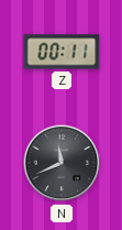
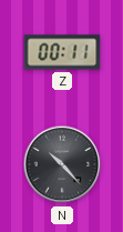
N: 11:41 -> 10:23
